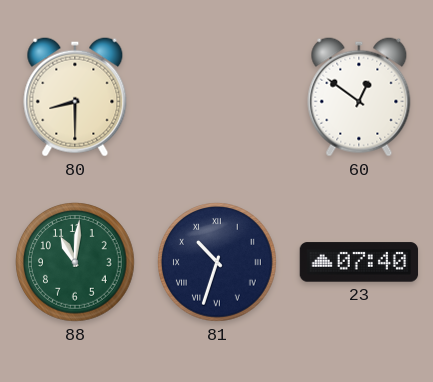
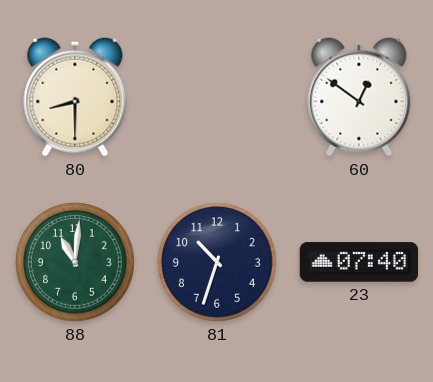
81 numerals: Roman -> Arabic
